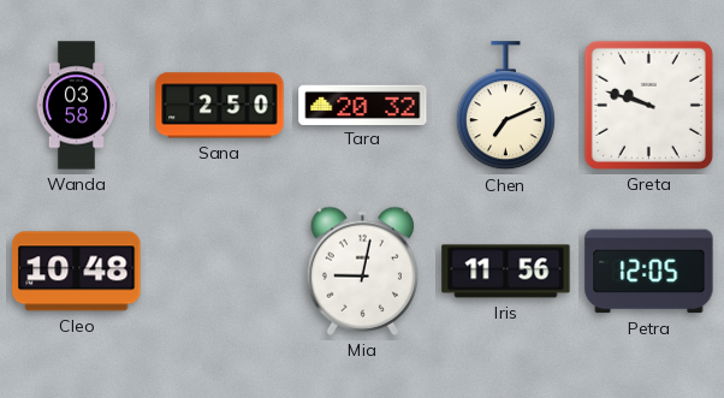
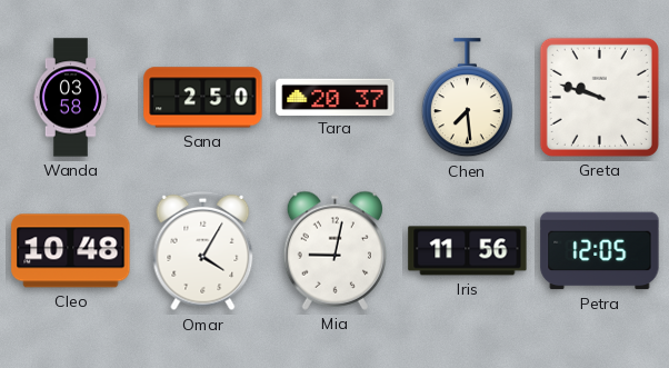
Tara: 20:32 -> 20:37
Chen: 7:11 -> 7:29
Omar: none -> 4:05
